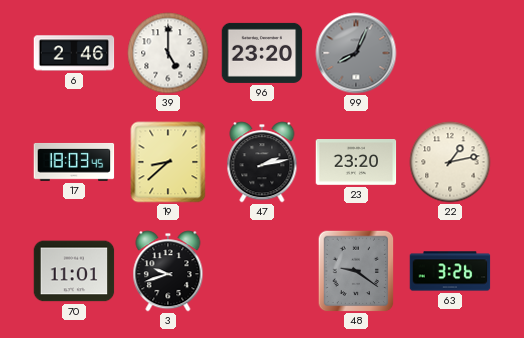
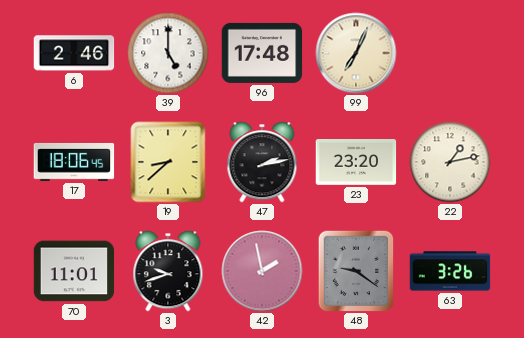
96: 23:20 -> 17:48
99: 8:04 -> 7:04
99 dial: grey -> cream
17: 18:03 -> 18:06
42: none -> 1:58
